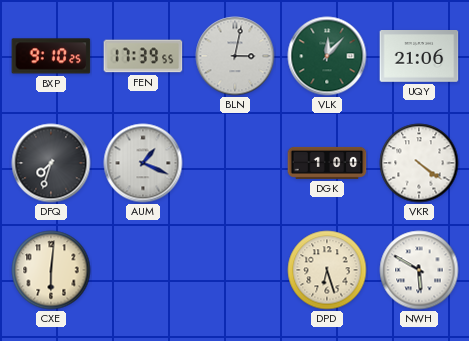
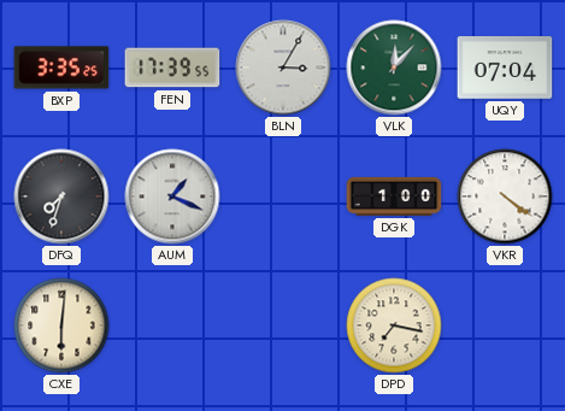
BXP: 9:10 -> 3:35
BLN: 3:02 -> 3:05
UQY: 21:06 -> 07:04
DPD: 6:27 -> 7:17
NWH: 5:50 -> none
